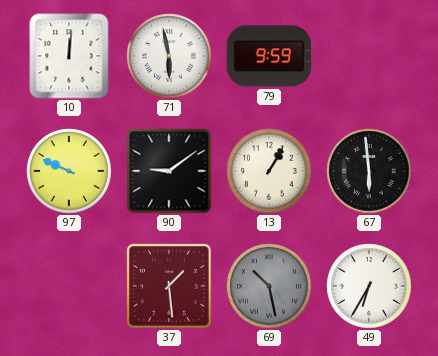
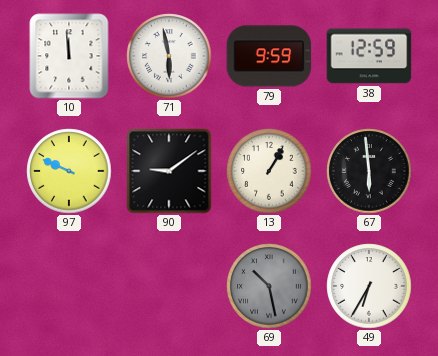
10: 12:01 -> 11:59
38: none -> 12:59
37: 1:29 -> none
